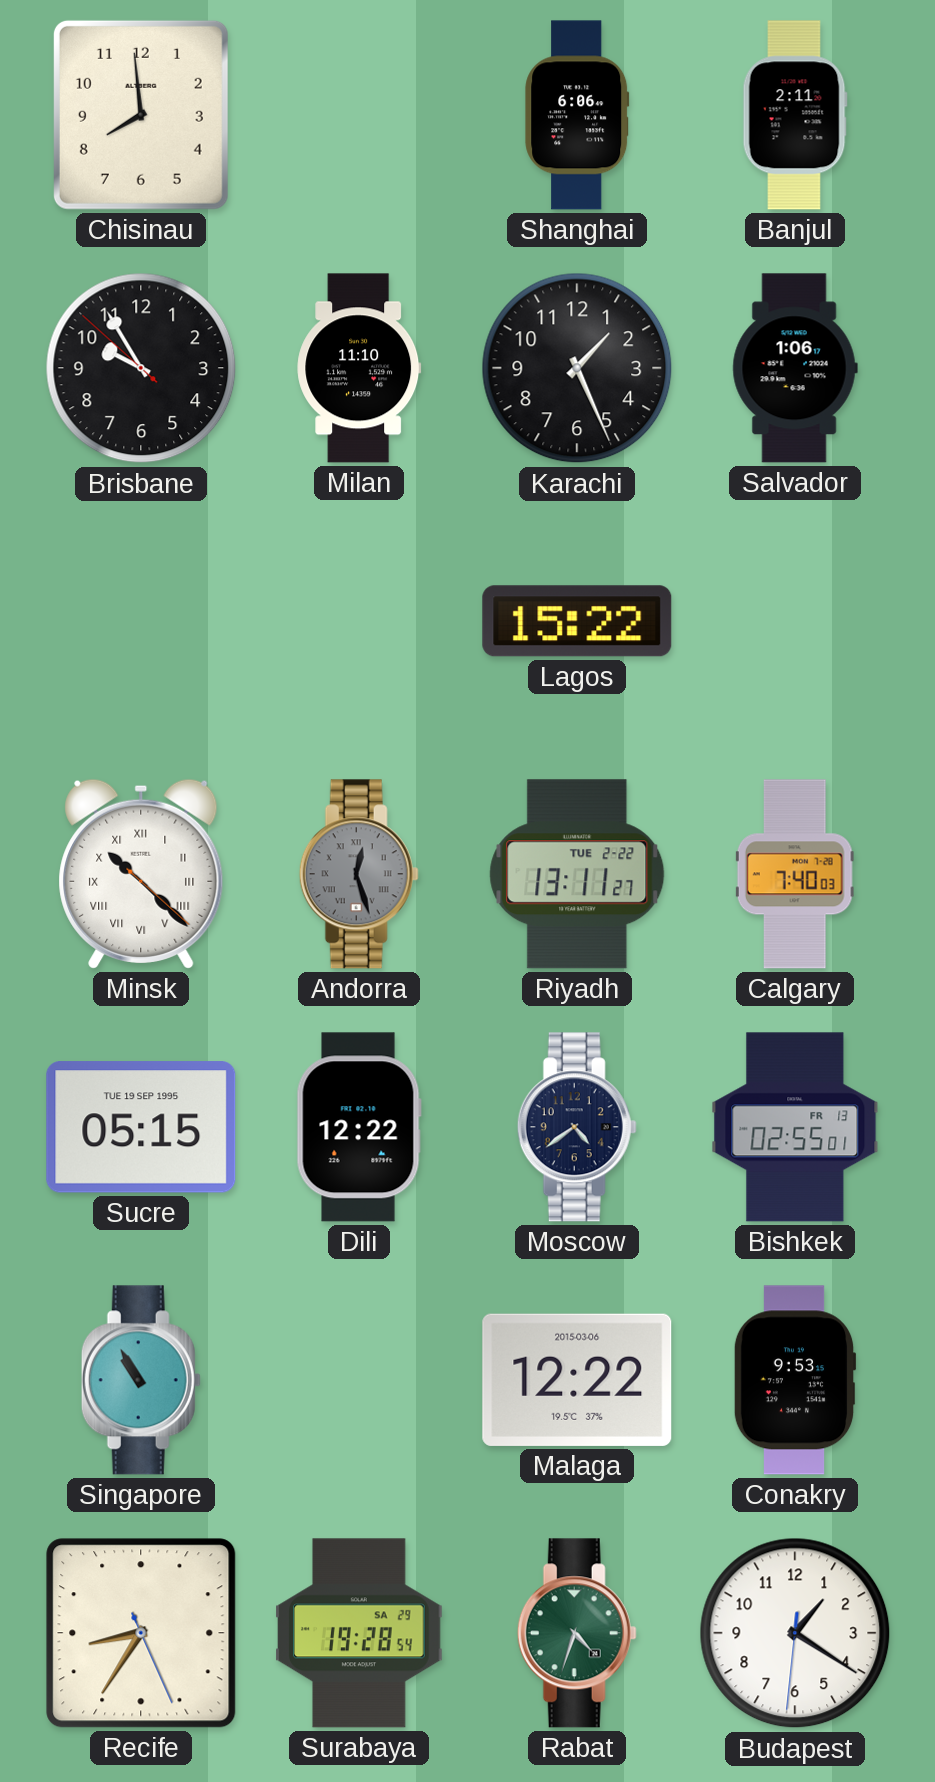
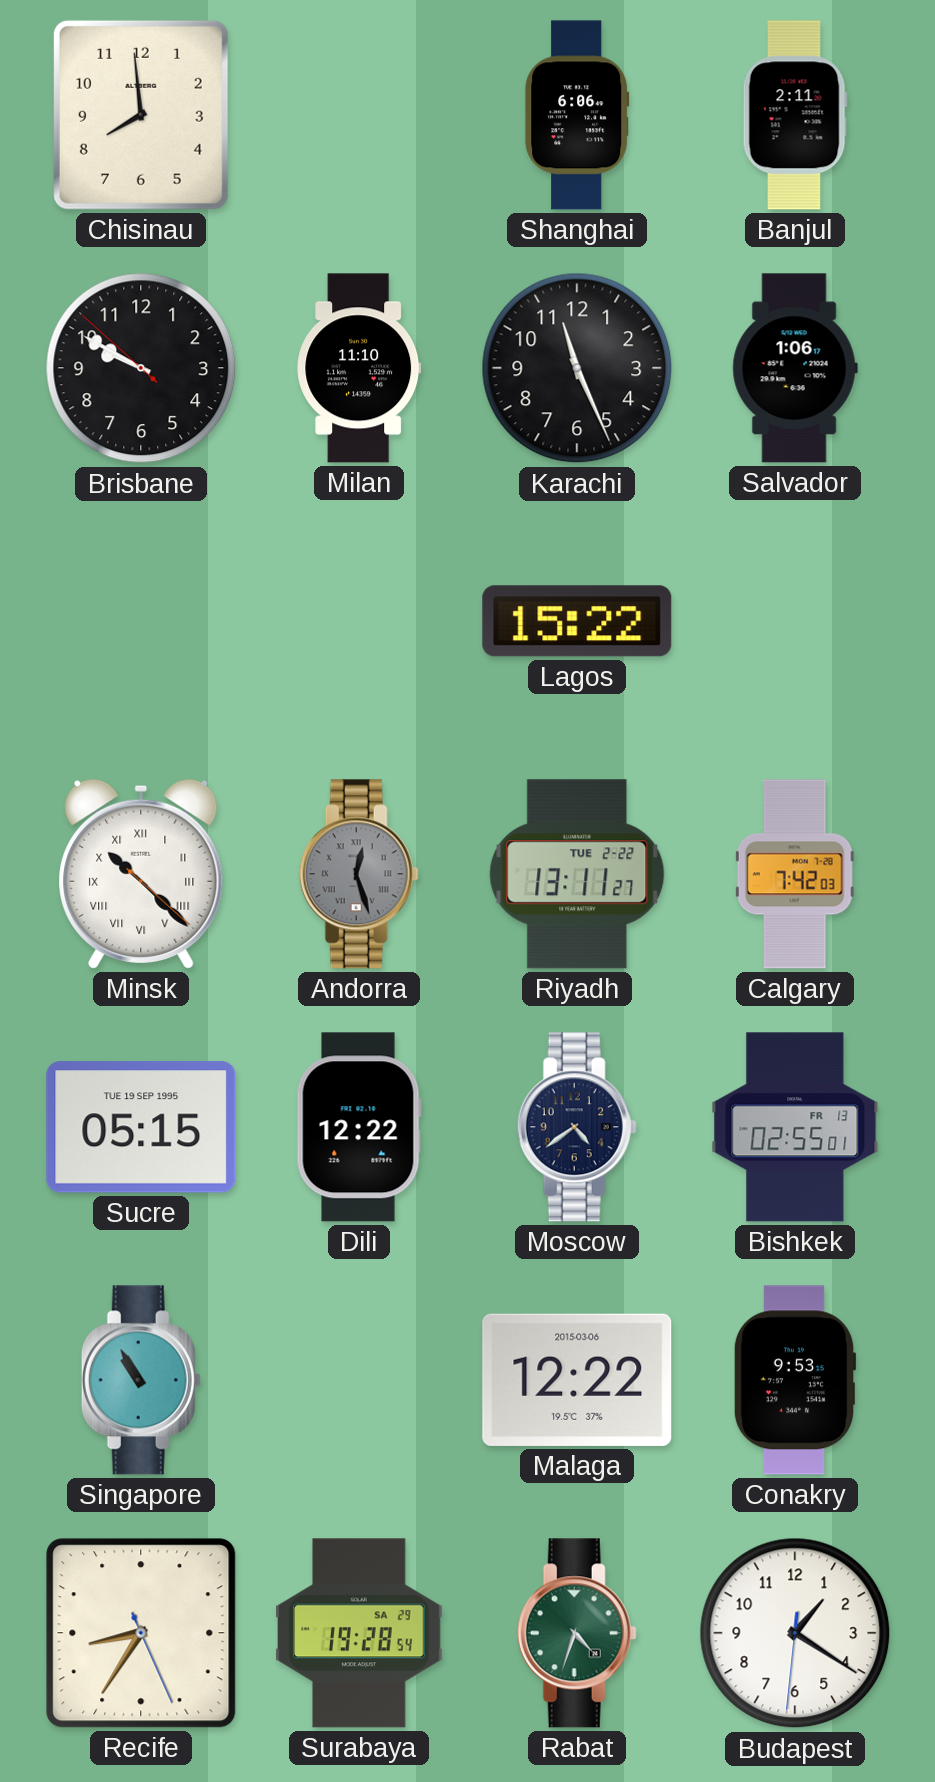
Brisbane: 9:54 -> 9:49
Karachi: 1:26 -> 11:26
Calgary: 7:40 -> 7:42
